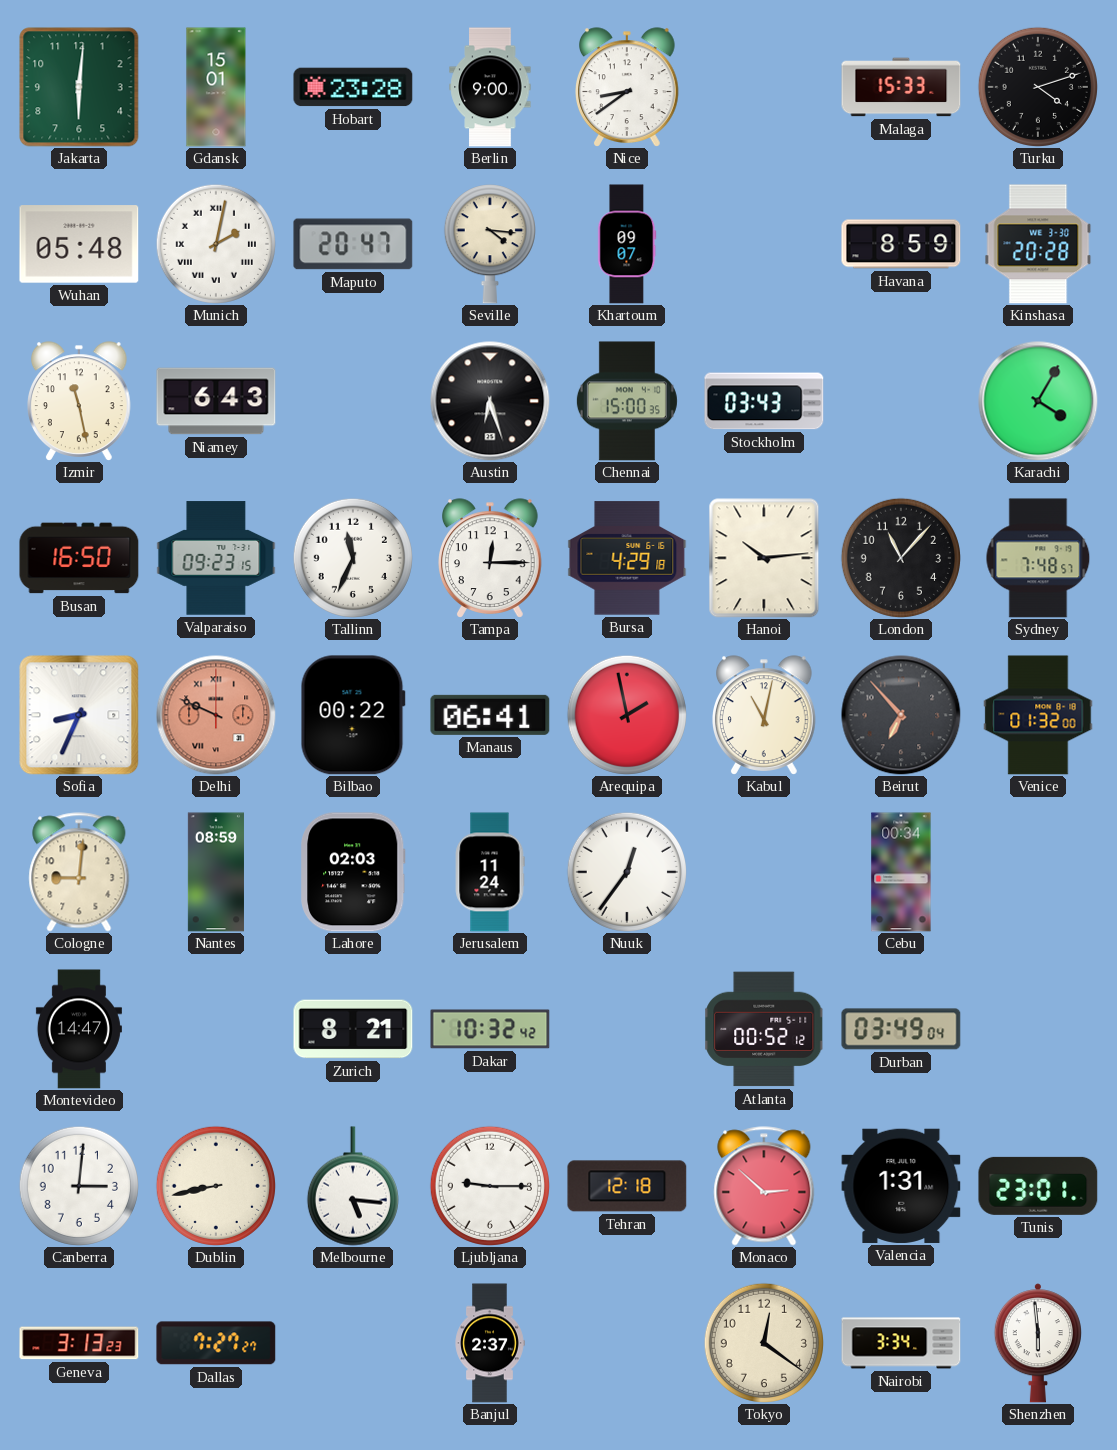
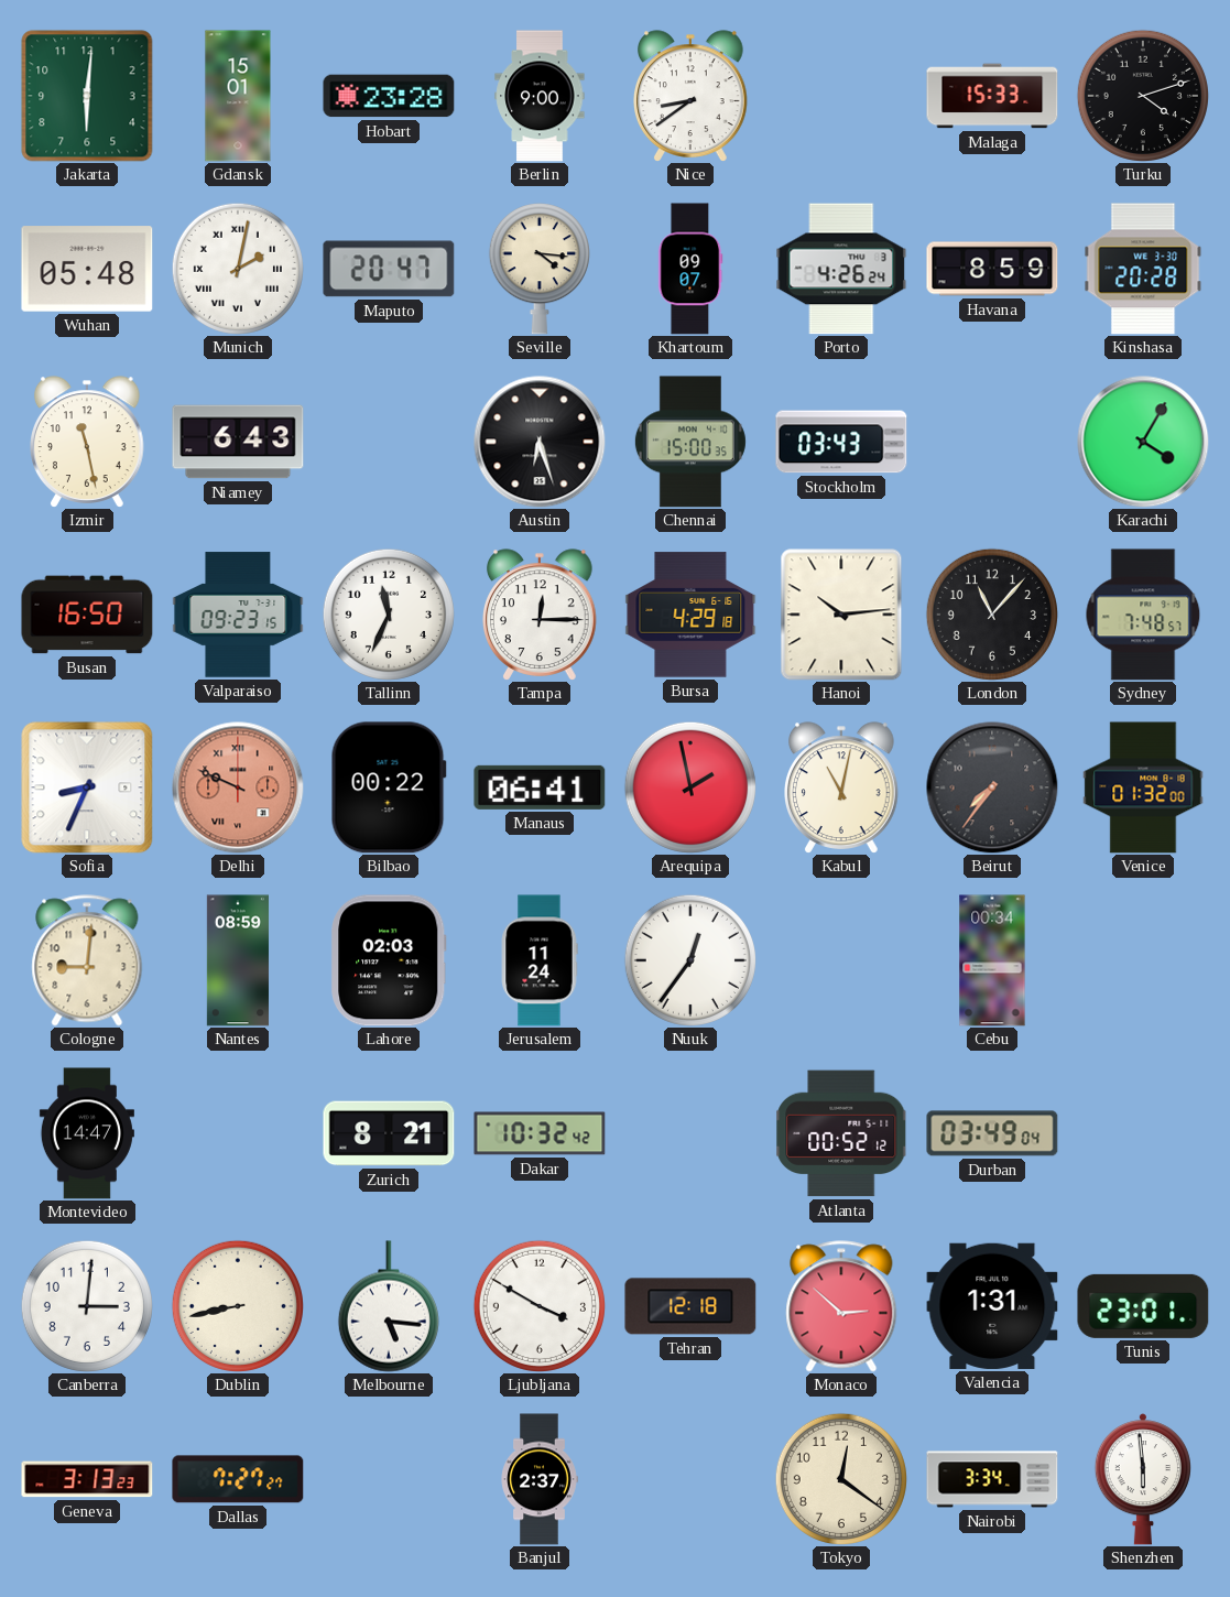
Porto: none -> 4:26
Beirut: 6:53 -> 7:36
Ljubljana: 9:15 -> 3:50
